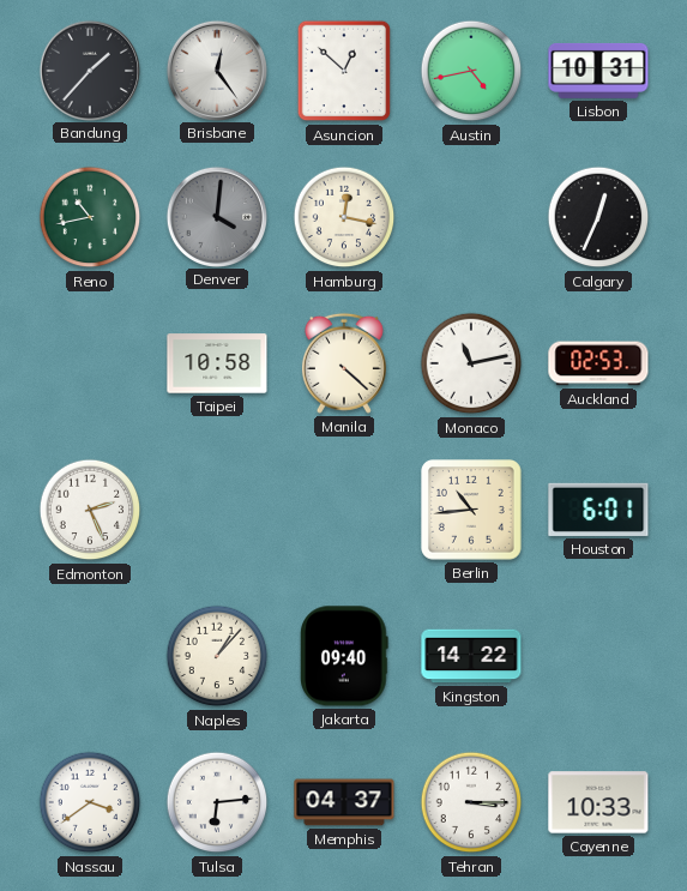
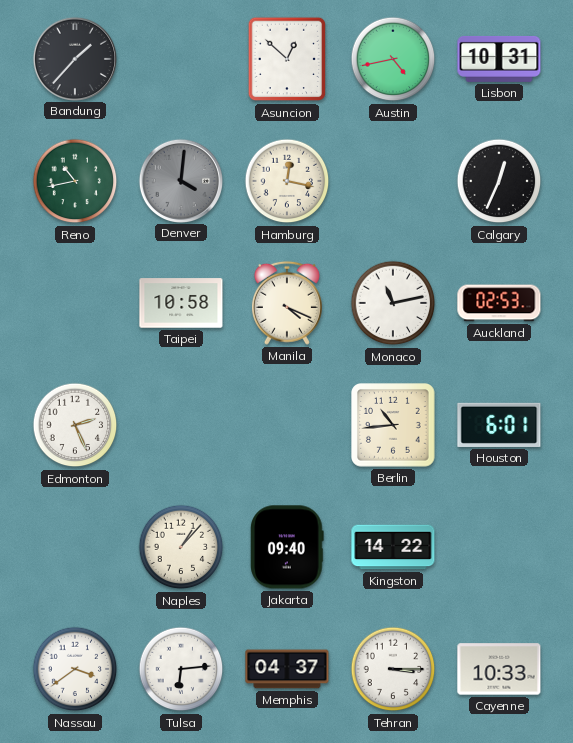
Brisbane: 12:24 -> none
Manila: 4:22 -> 4:19
